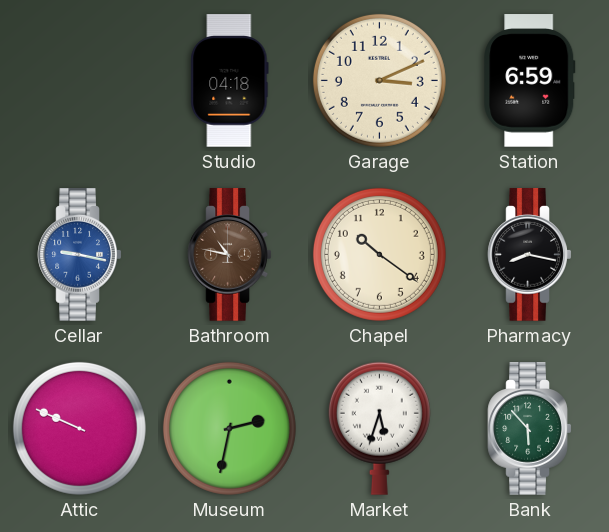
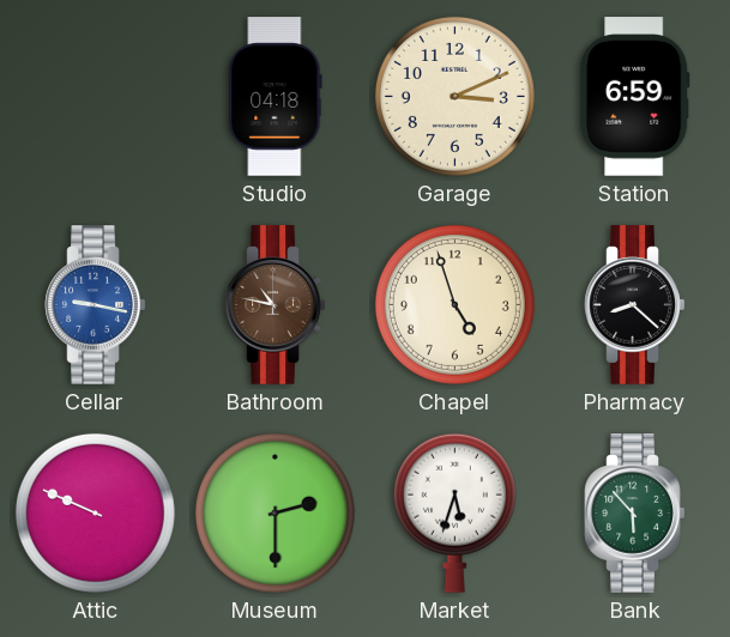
Chapel: 10:21 -> 4:57
Pharmacy: 8:17 -> 8:22
Museum: 2:32 -> 2:30
